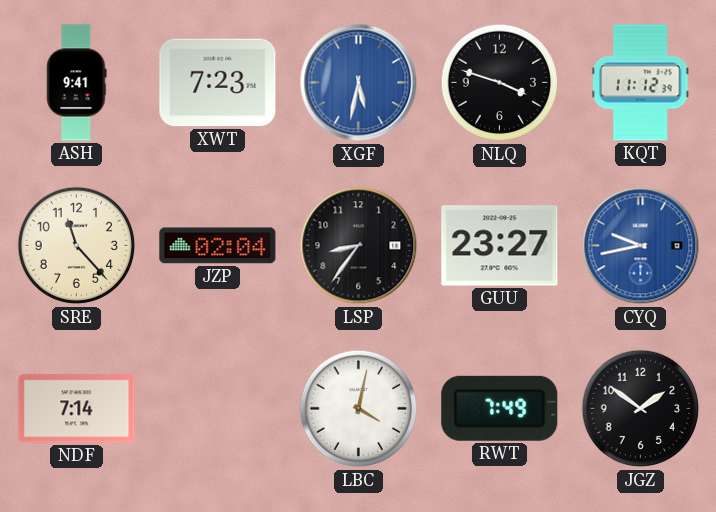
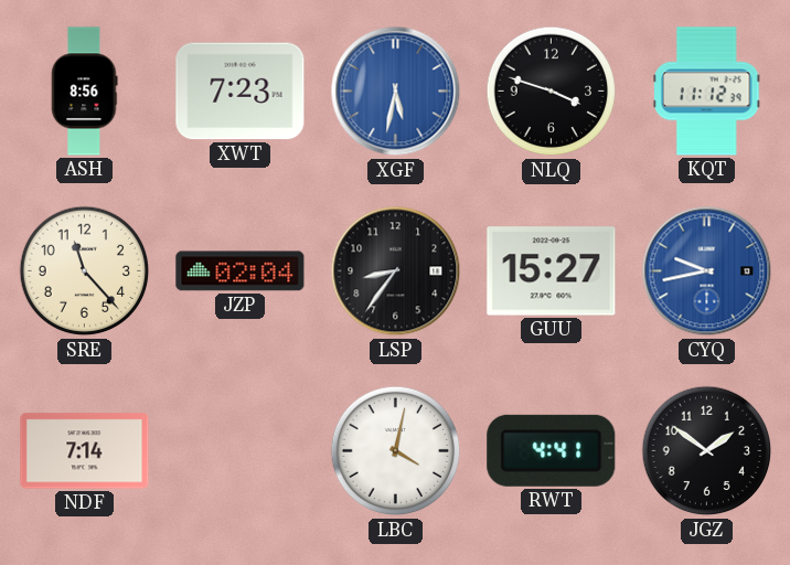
ASH: 9:41 -> 8:56
GUU: 23:27 -> 15:27
RWT: 7:49 -> 4:41
